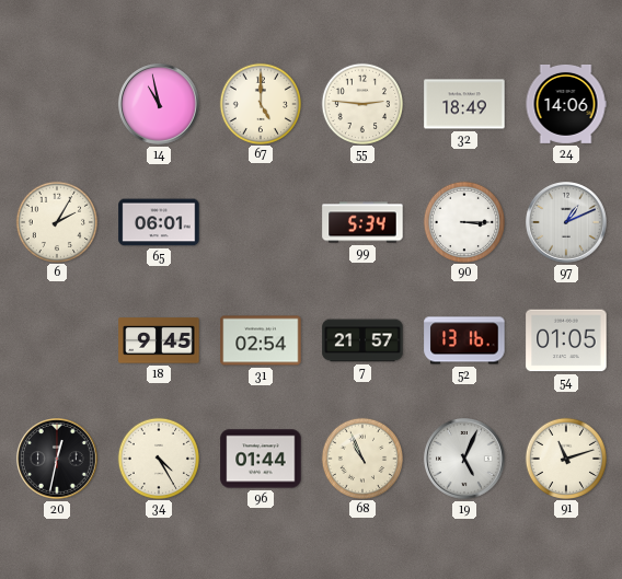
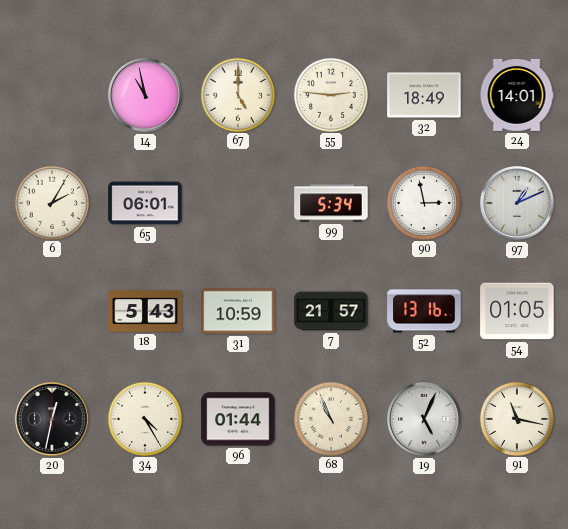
24: 14:06 -> 14:01
90: 3:15 -> 2:58
18: 9:45 -> 5:43
31: 02:54 -> 10:59
91: 11:12 -> 11:17
